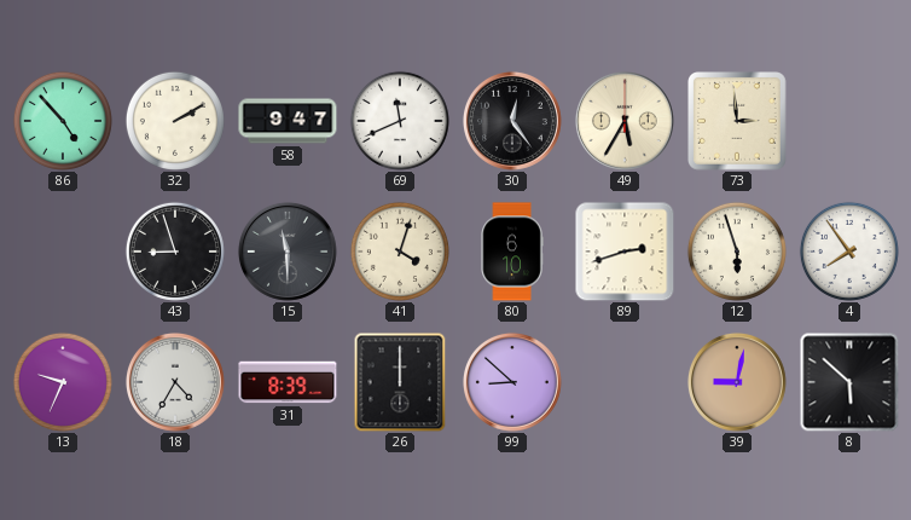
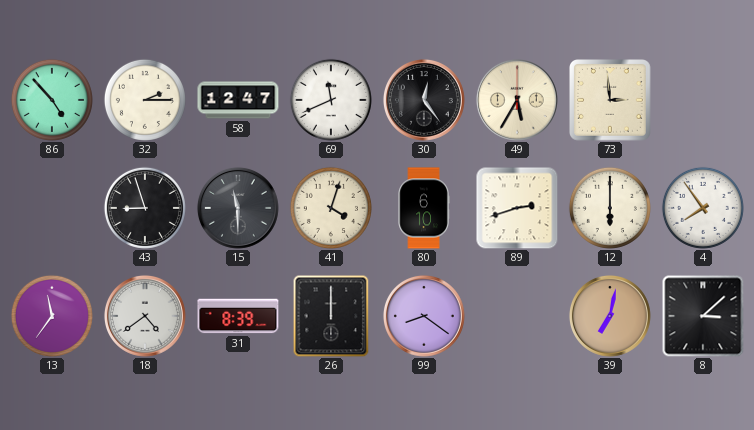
32: 2:10 -> 2:15
58: 9:47 -> 12:47
12: 5:57 -> 6:00
13: 9:34 -> 11:36
18: 4:35 -> 4:39
99: 8:52 -> 8:21
39: 9:02 -> 7:02
8: 5:52 -> 3:08
